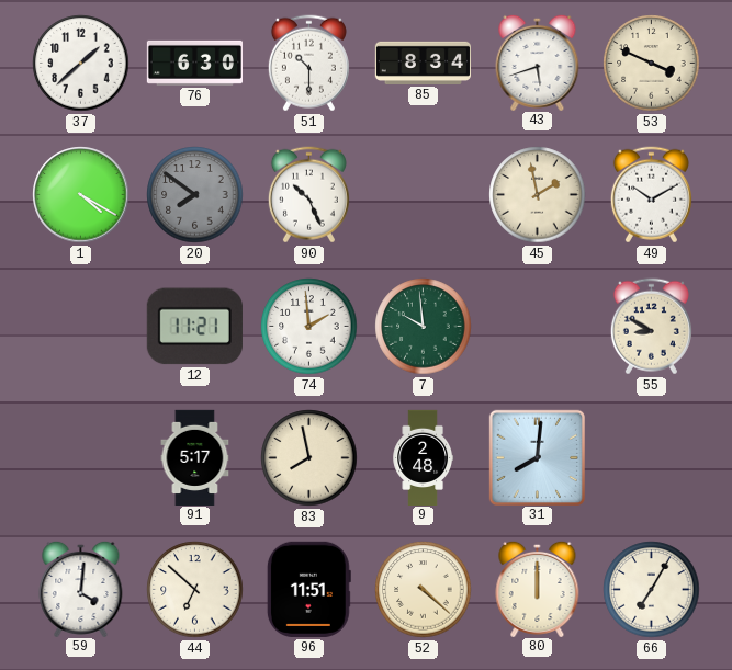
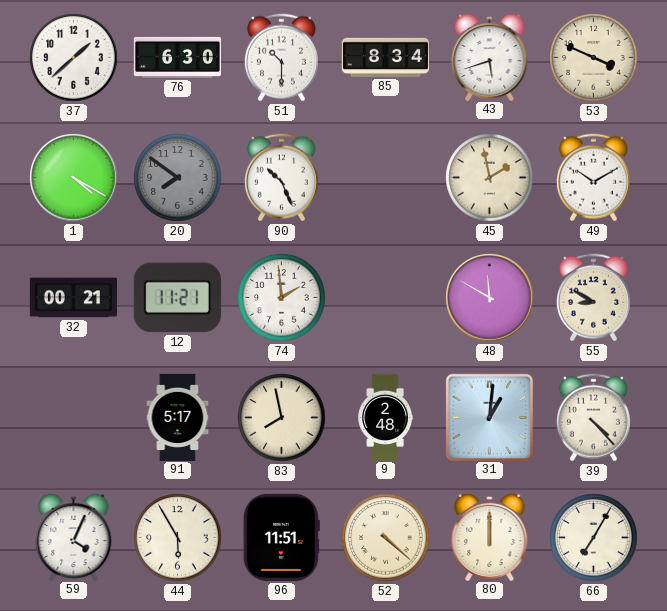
32: none -> 00:21
7: 9:59 -> none
48: none -> 11:50
31: 8:01 -> 1:01
39: none -> 4:23
59: 4:01 -> 4:04
44: 6:52 -> 5:55
